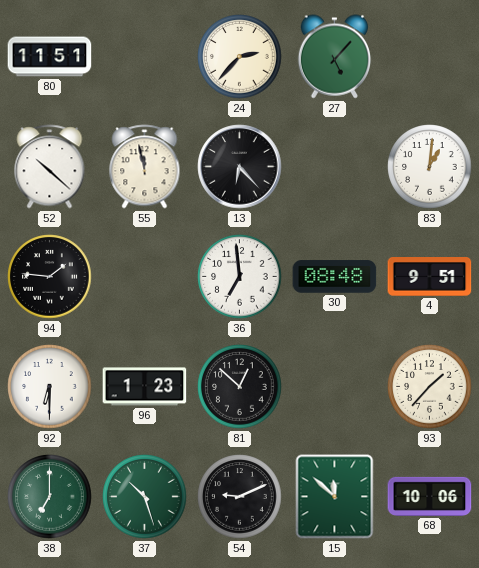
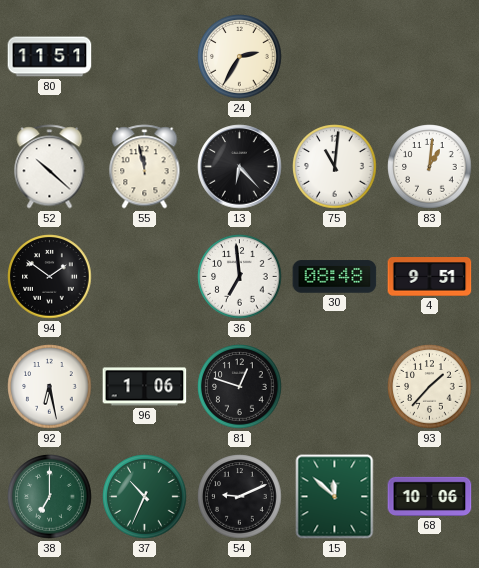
24: 2:37 -> 2:35
27: 5:07 -> none
75: none -> 11:01
94: 1:46 -> 1:51
92: 6:30 -> 6:28
96: 1:23 -> 1:06
81: 12:52 -> 12:48
37: 10:27 -> 10:34
